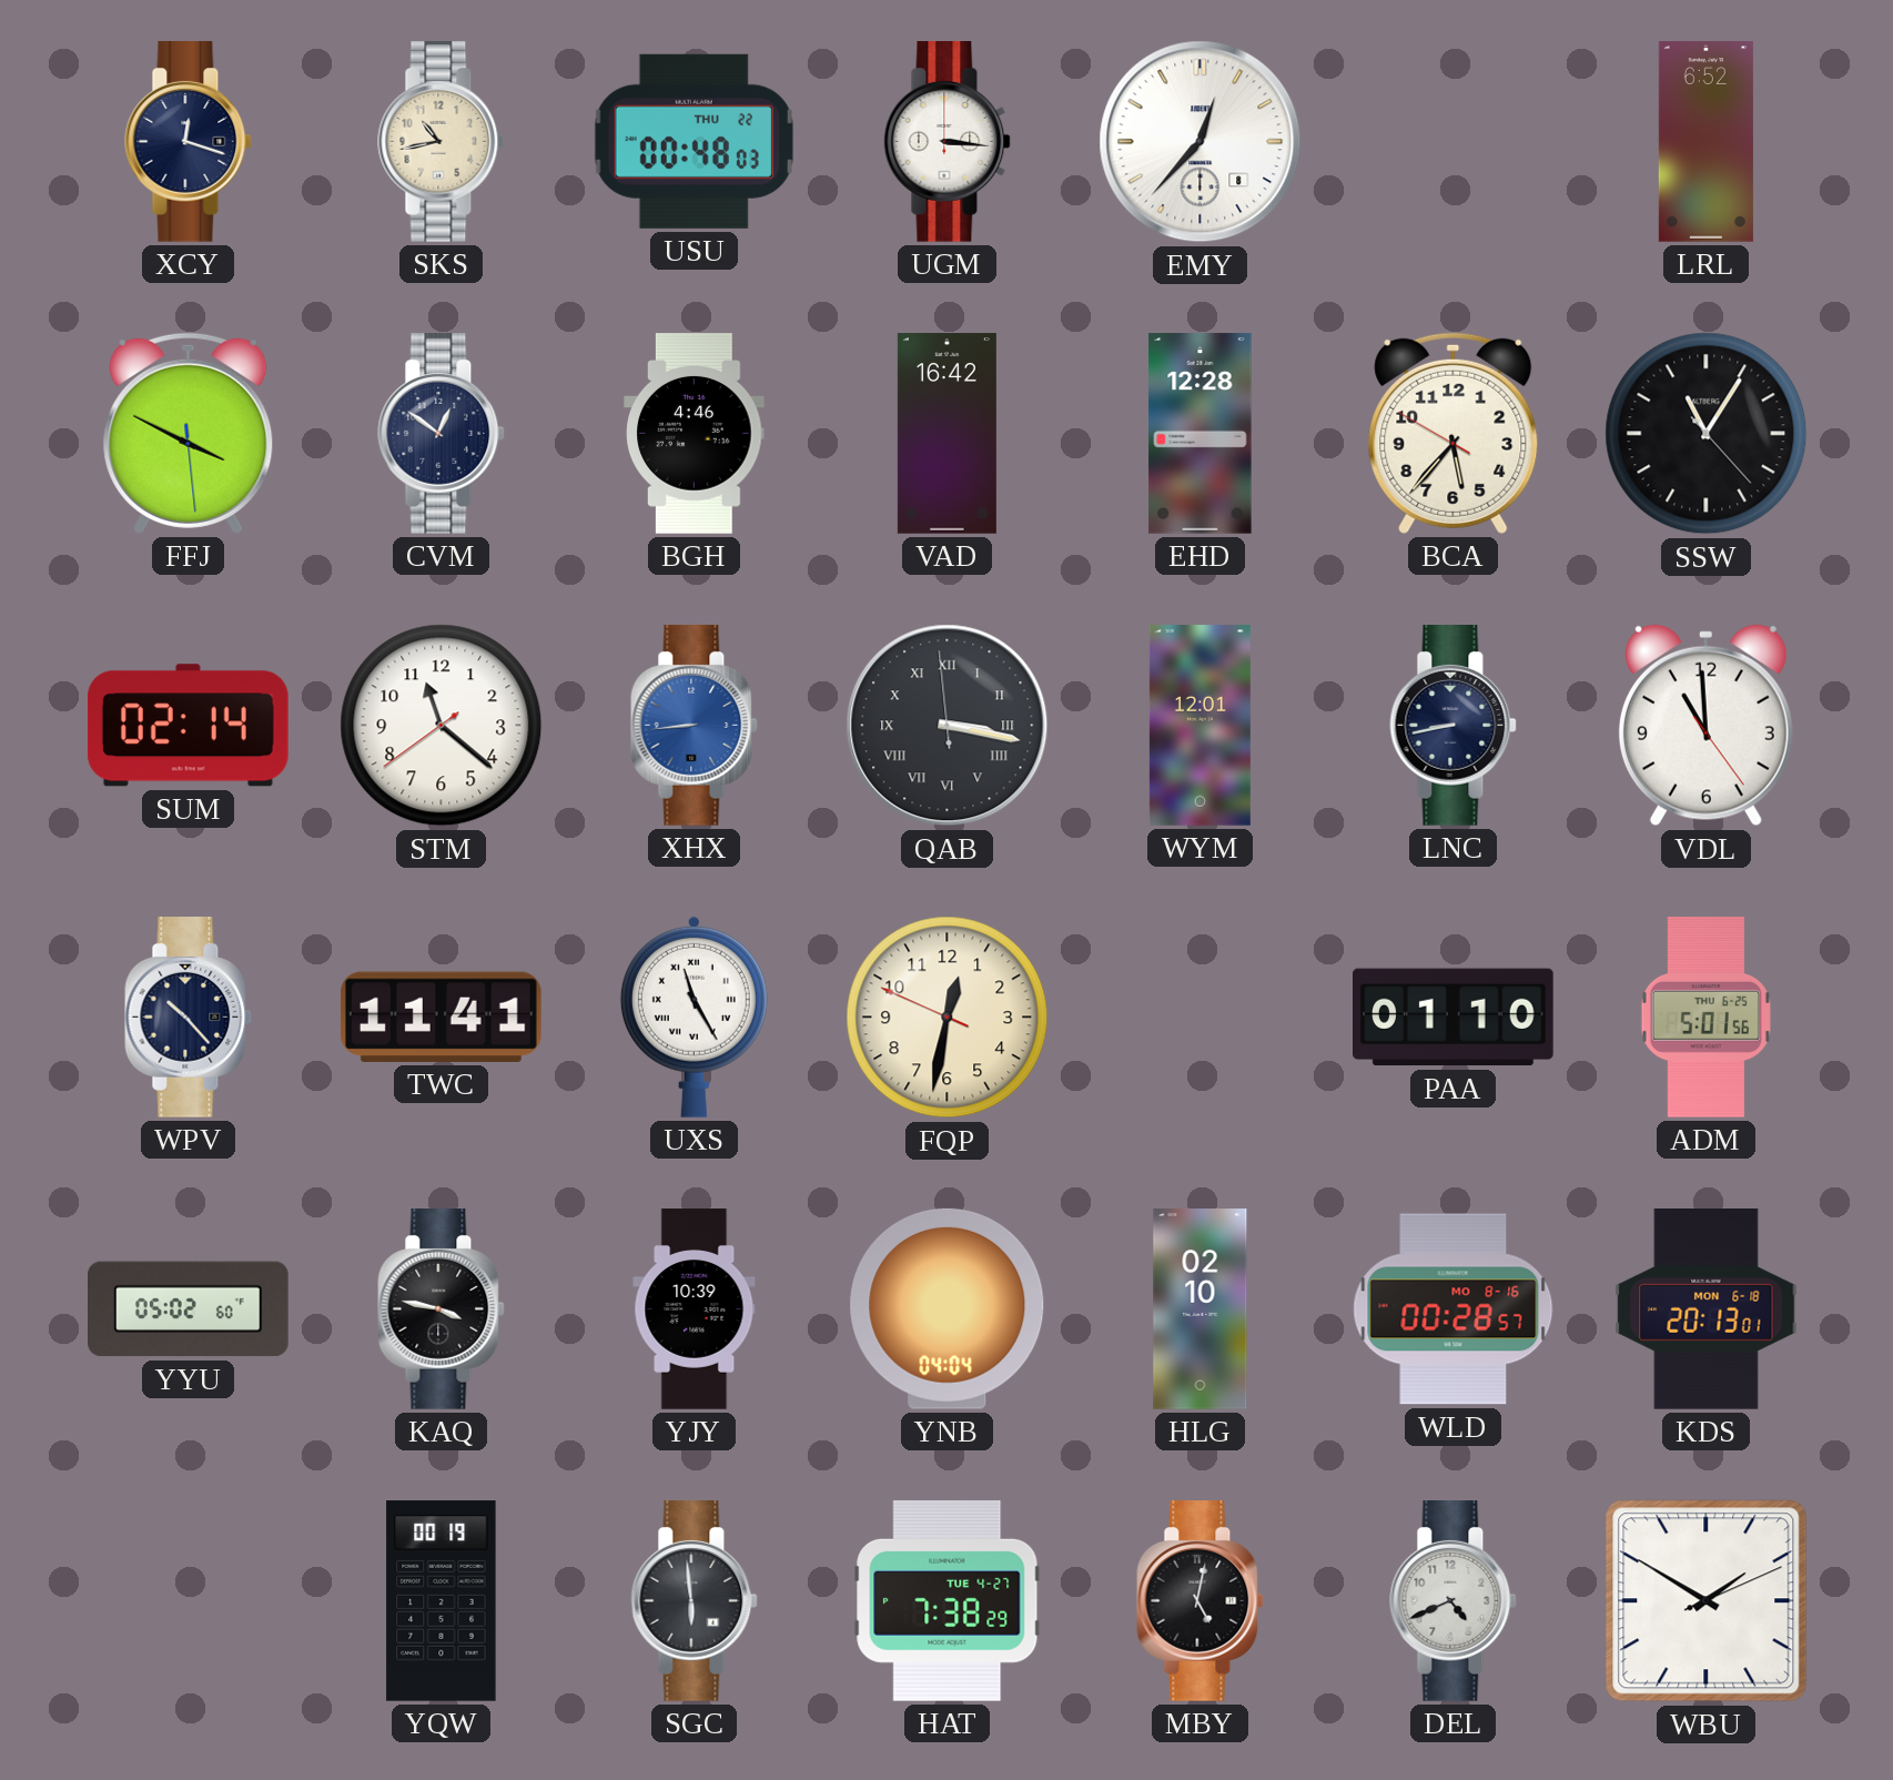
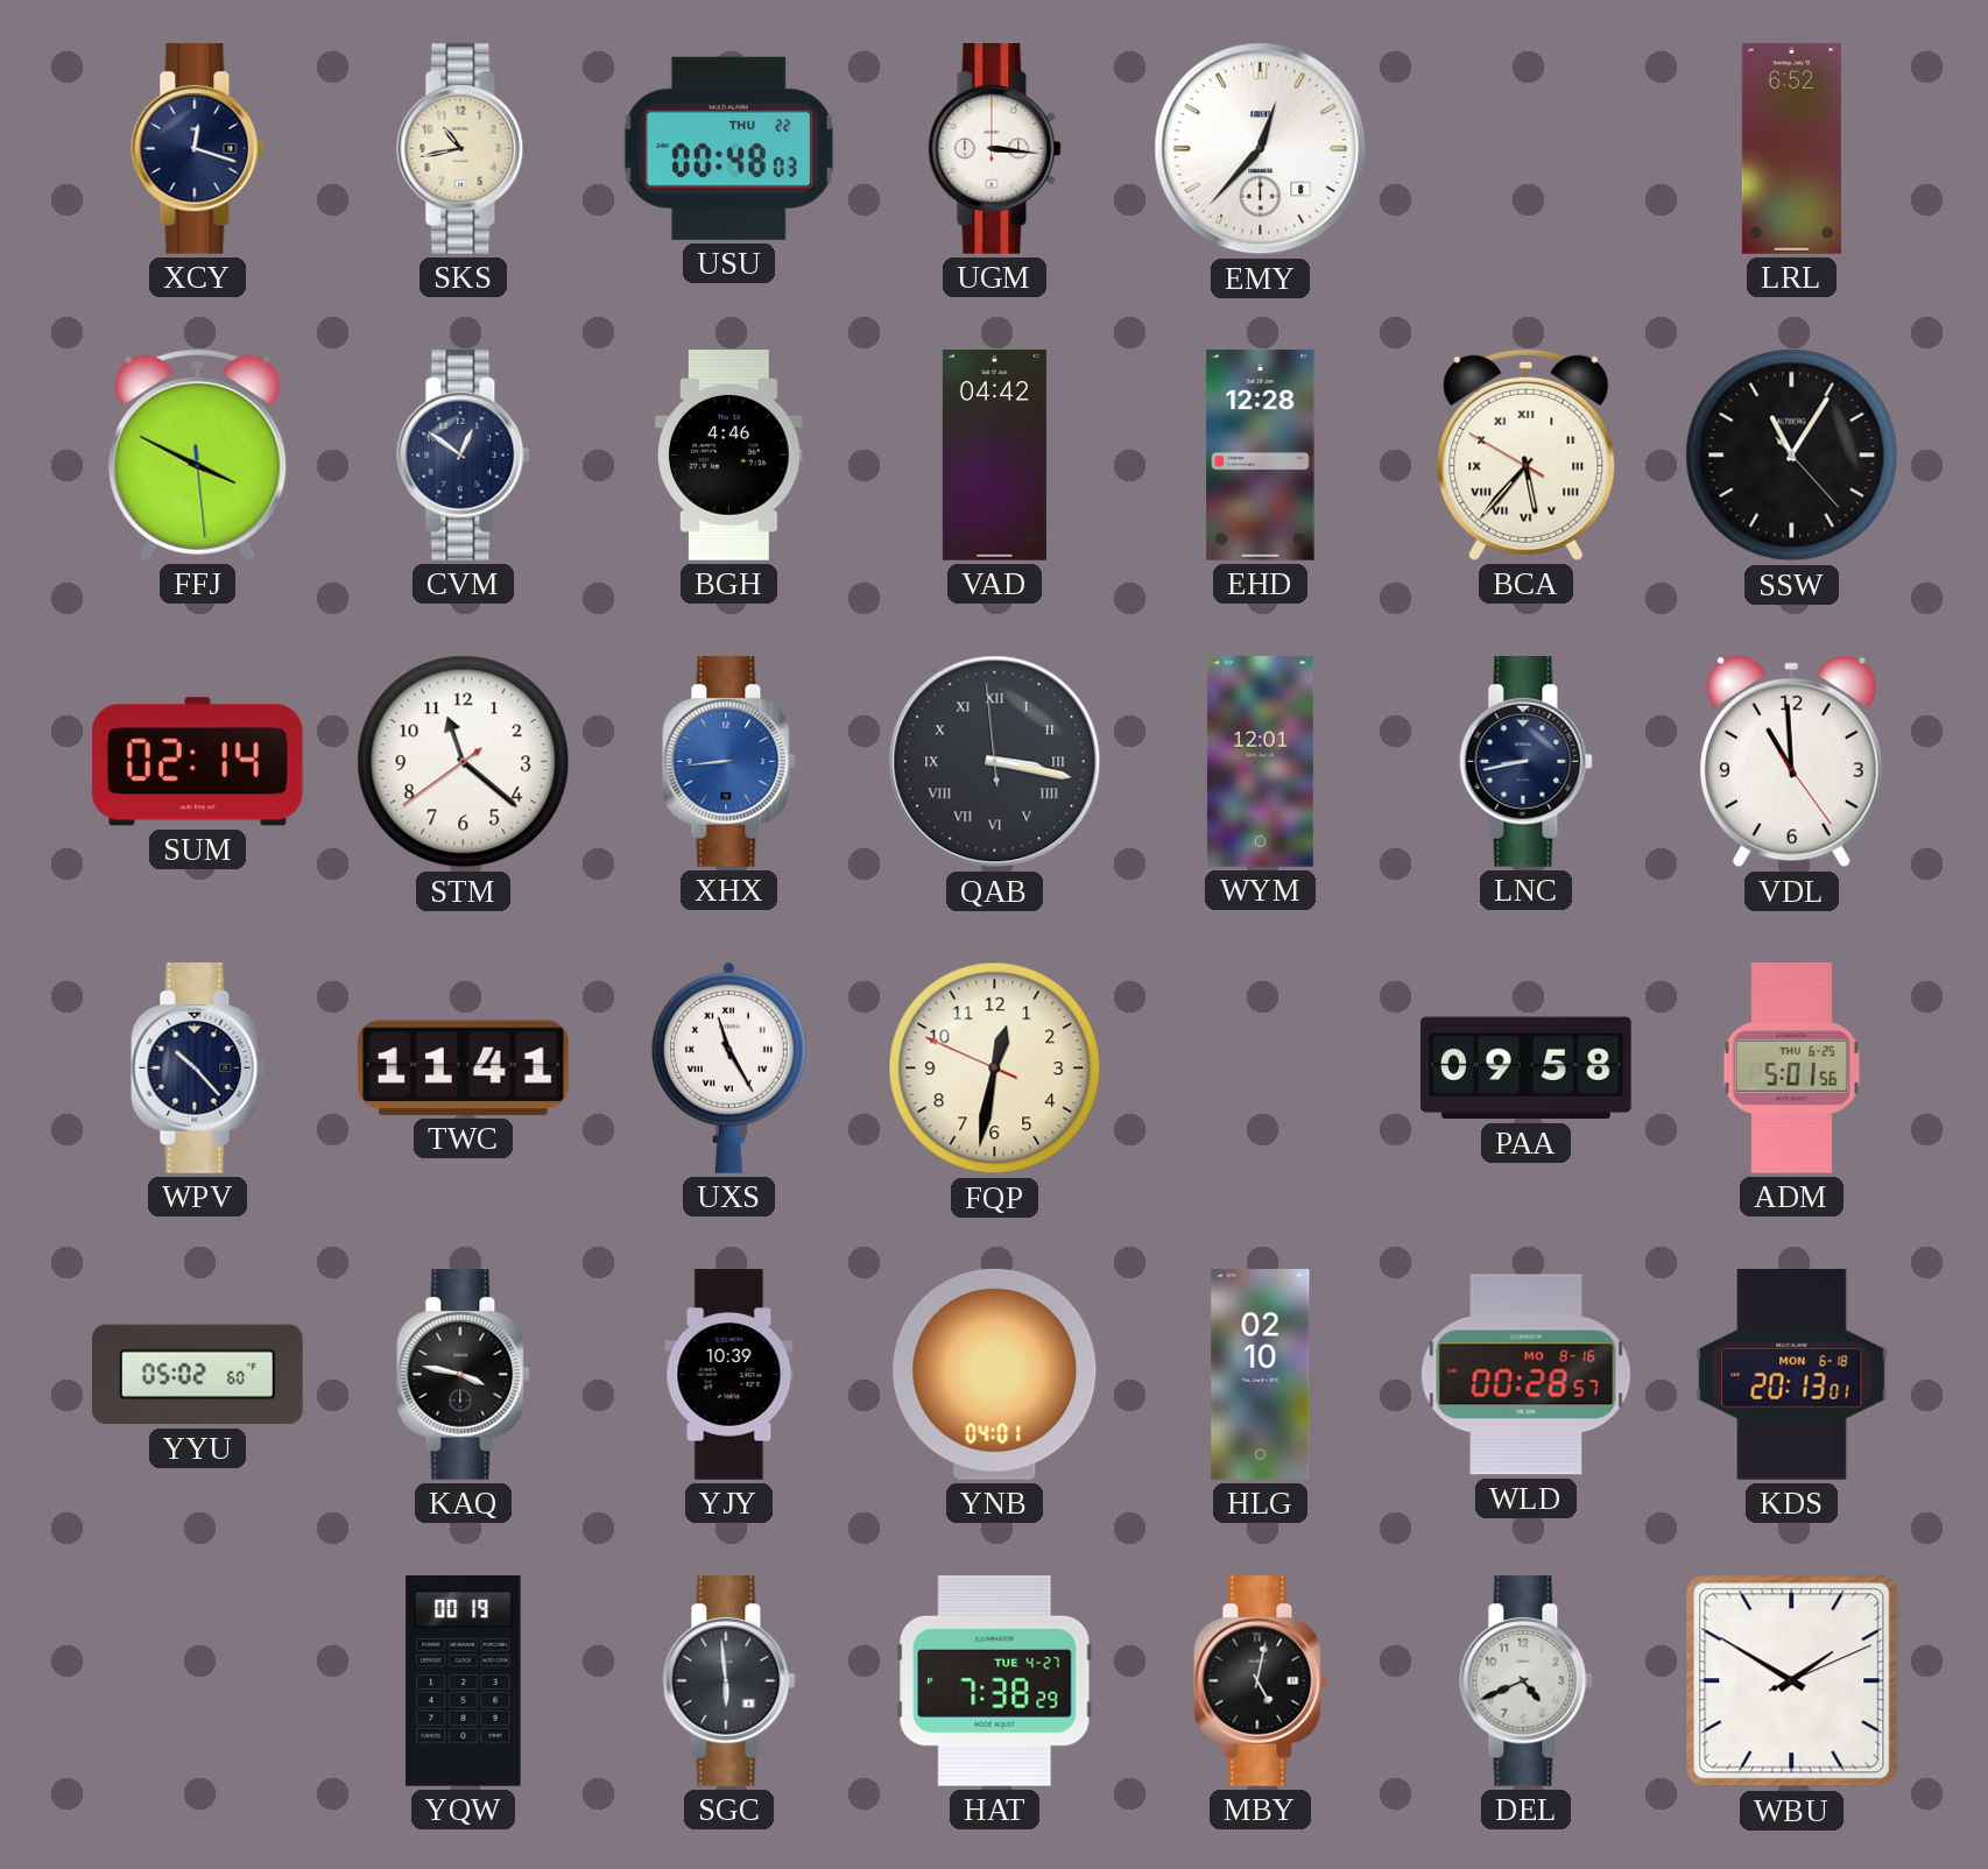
VAD: 16:42 -> 04:42
BCA numerals: Arabic -> Roman
PAA: 01:10 -> 09:58
YNB: 04:04 -> 04:01
